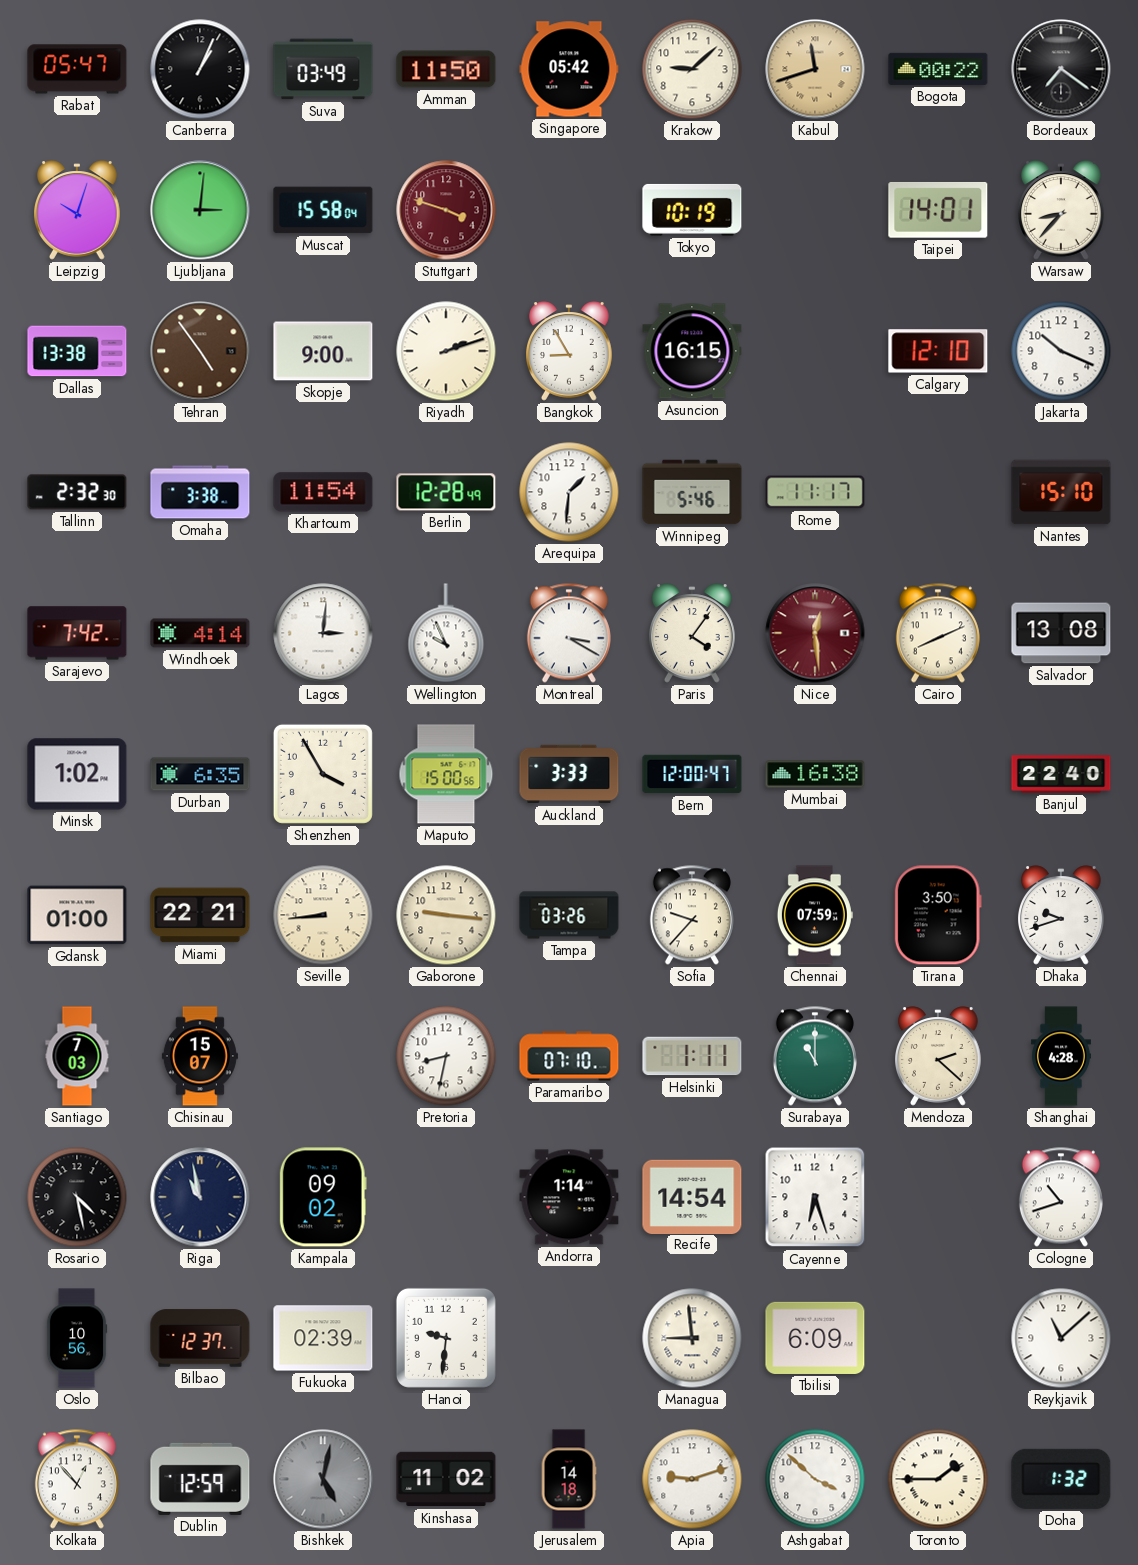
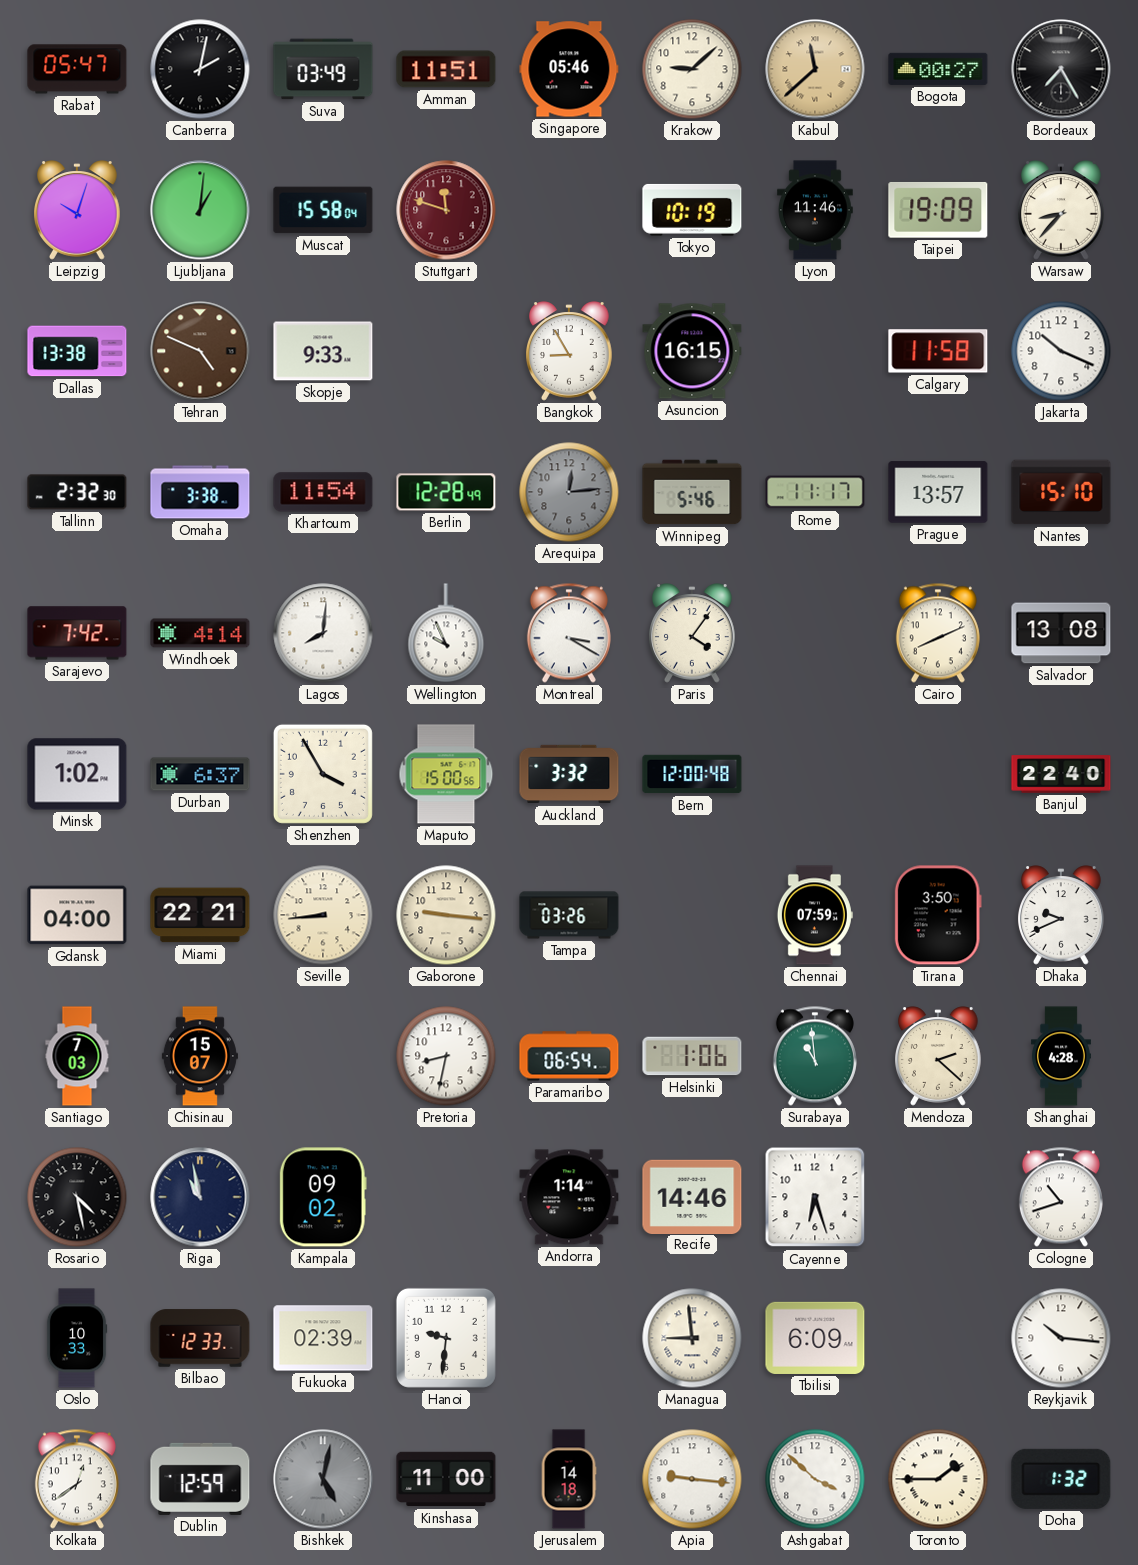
Canberra: 1:04 -> 2:02
Amman: 11:50 -> 11:51
Singapore: 05:42 -> 05:46
Kabul: 11:42 -> 11:38
Bogota: 00:22 -> 00:27
Bordeaux: 7:21 -> 7:25
Ljubljana: 3:01 -> 1:01
Stuttgart: 3:48 -> 11:48
Lyon: none -> 11:46
Taipei: 14:01 -> 19:09
Tehran: 4:54 -> 4:49
Skopje: 9:00 -> 9:33
Riyadh: 2:12 -> none
Calgary: 12:10 -> 11:58
Arequipa: 1:31 -> 12:14
Arequipa dial: white -> grey
Prague: none -> 13:57
Lagos: 3:01 -> 8:01
Nice: 12:29 -> none
Durban: 6:35 -> 6:37
Auckland: 3:33 -> 3:32
Bern: 12:00:47 -> 12:00:48
Mumbai: 16:38 -> none
Gdansk: 01:00 -> 04:00
Sofia: 9:37 -> none
Dhaka: 9:42 -> 9:41
Paramaribo: 07:10 -> 06:54
Helsinki: 1:11 -> 1:06
Surabaya: 11:00 -> 10:59
Recife: 14:54 -> 14:46
Oslo: 10:56 -> 10:33
Bilbao: 12:37 -> 12:33
Reykjavik: 11:08 -> 10:16
Kolkata: 12:53 -> 12:39
Kinshasa: 11:02 -> 11:00
Apia: 9:12 -> 9:16
